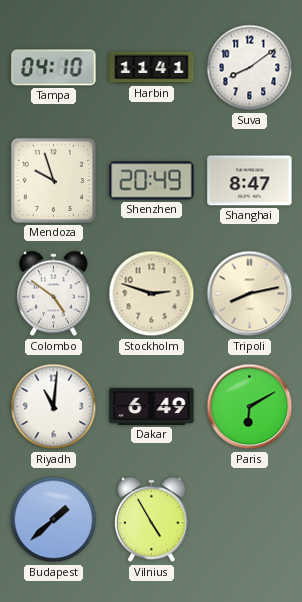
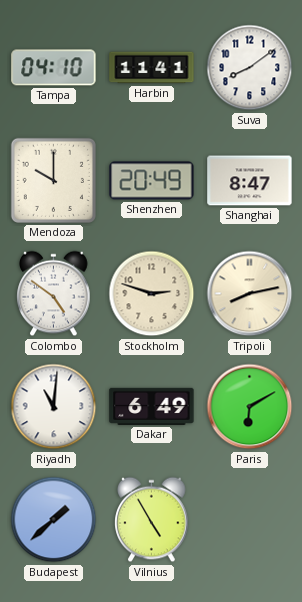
Mendoza: 9:57 -> 10:00
